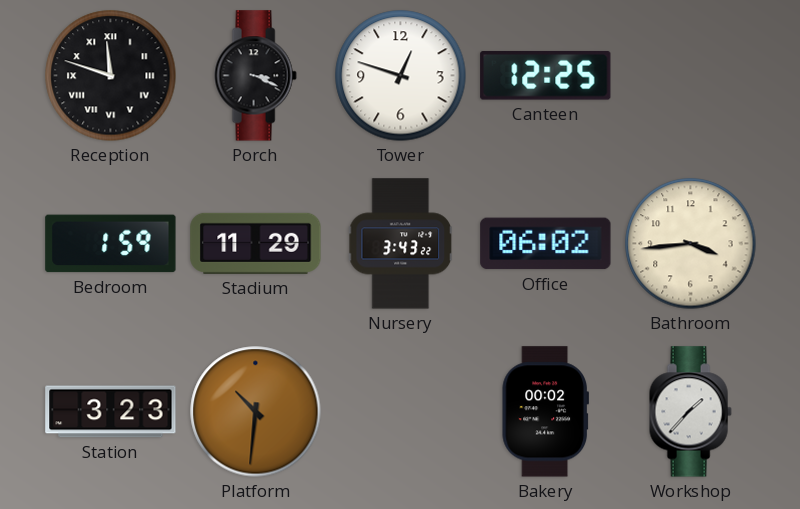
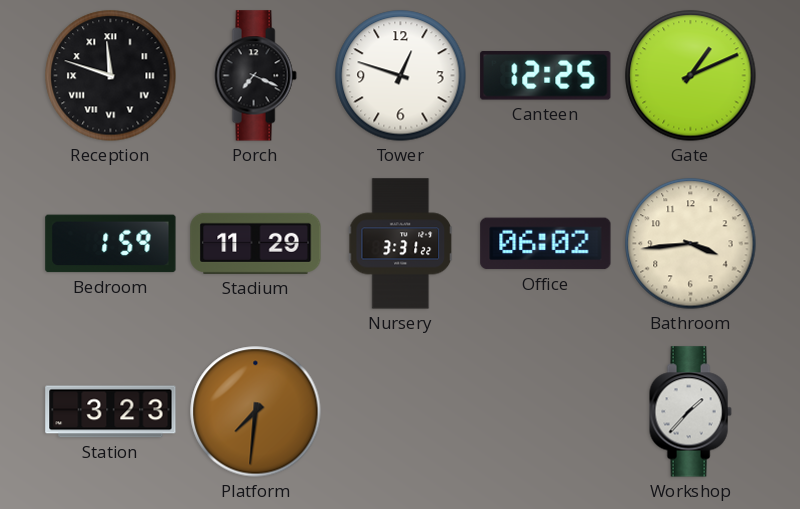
Porch: 3:19 -> 7:19
Gate: none -> 1:11
Nursery: 3:43 -> 3:31
Platform: 10:31 -> 7:31
Bakery: 00:02 -> none
